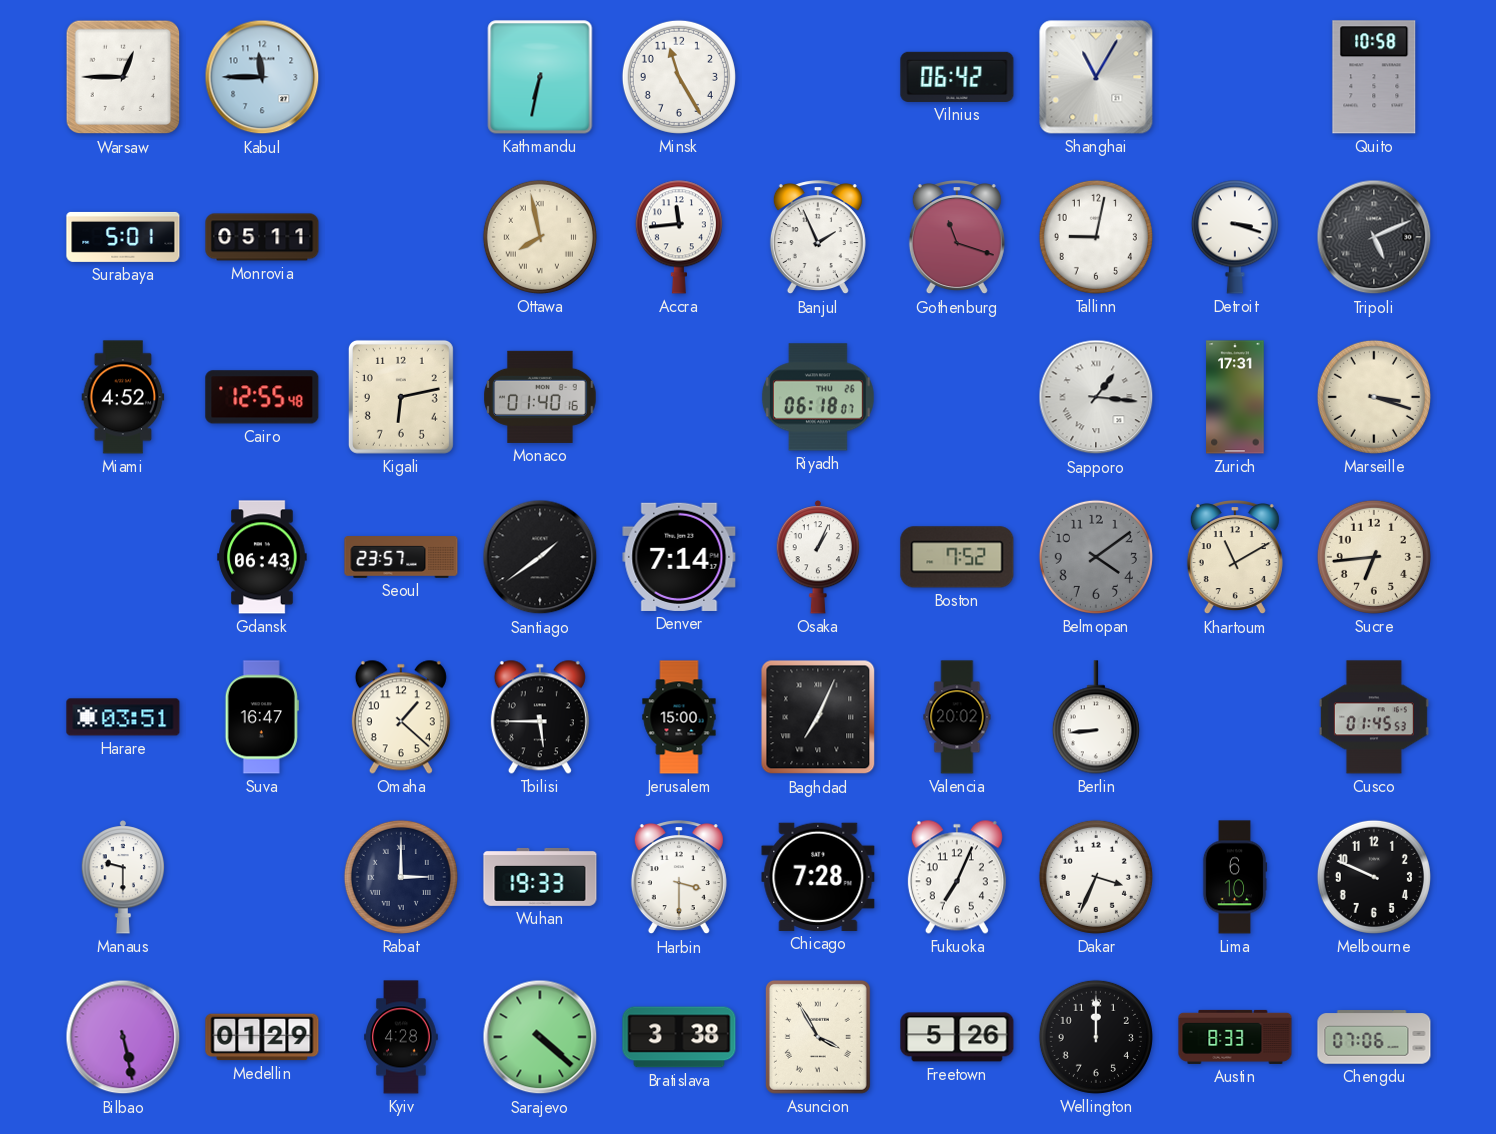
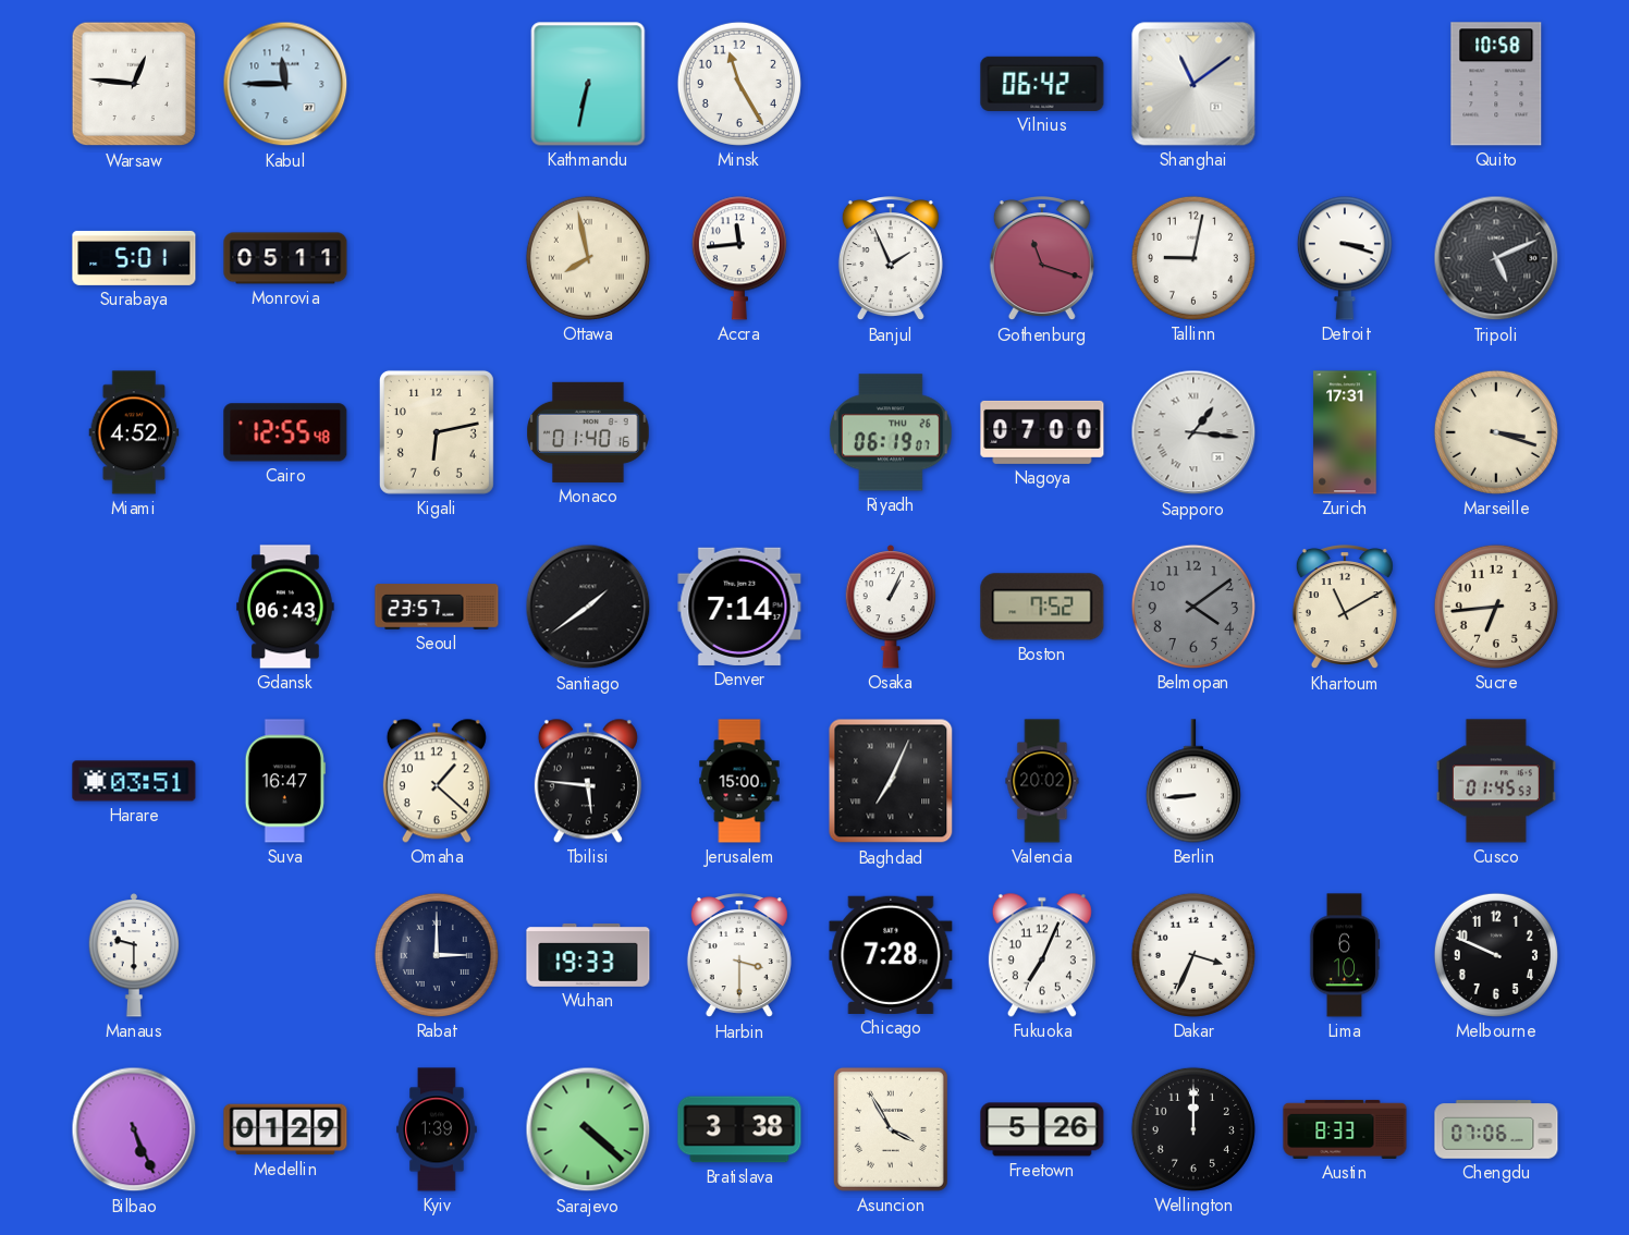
Warsaw: 12:45 -> 12:46
Shanghai: 11:05 -> 11:09
Riyadh: 06:18 -> 06:19
Nagoya: none -> 07:00
Tbilisi: 5:45 -> 5:46
Bilbao: 5:28 -> 5:26
Kyiv: 4:28 -> 1:39
